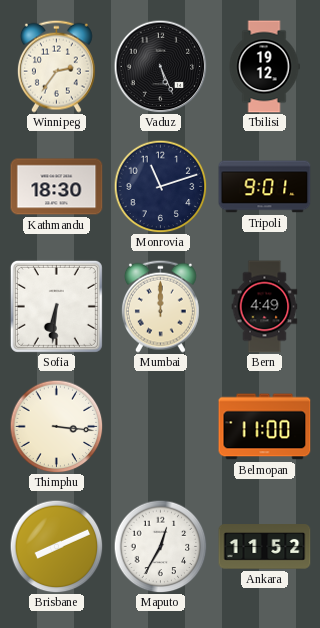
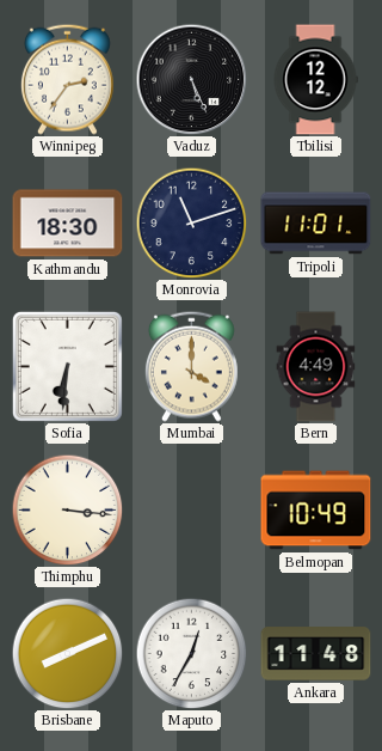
Tbilisi: 19:12 -> 12:12
Tripoli: 9:01 -> 11:01
Mumbai: 12:00 -> 4:00
Belmopan: 11:00 -> 10:49
Ankara: 11:52 -> 11:48
